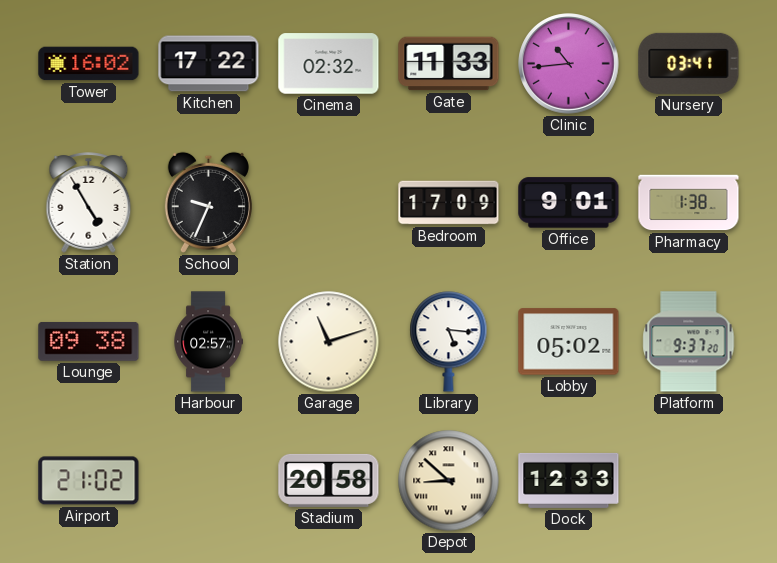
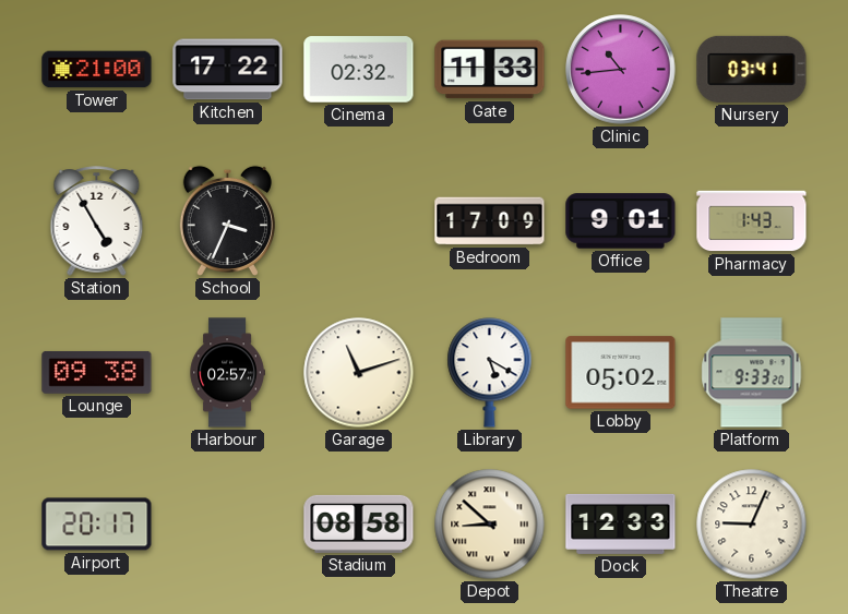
Tower: 16:02 -> 21:00
School: 9:34 -> 3:34
Pharmacy: 1:38 -> 1:43
Library: 5:16 -> 5:20
Platform: 9:37 -> 9:33
Airport: 21:02 -> 20:17
Stadium: 20:58 -> 08:58
Theatre: none -> 9:04
